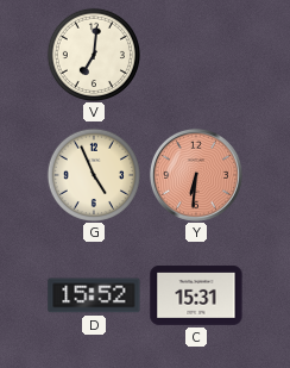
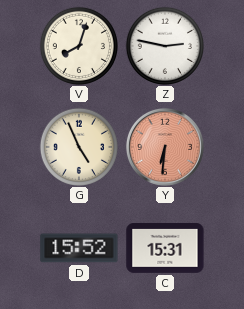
V: 7:01 -> 8:03
Z: none -> 2:47
